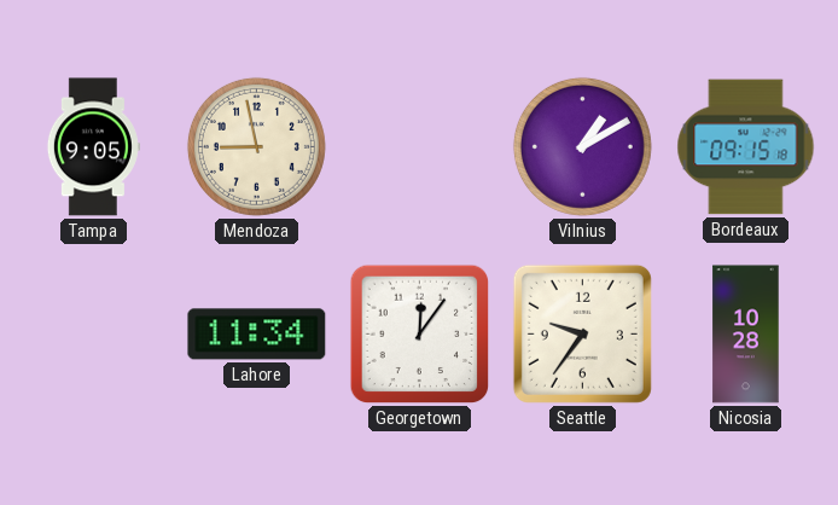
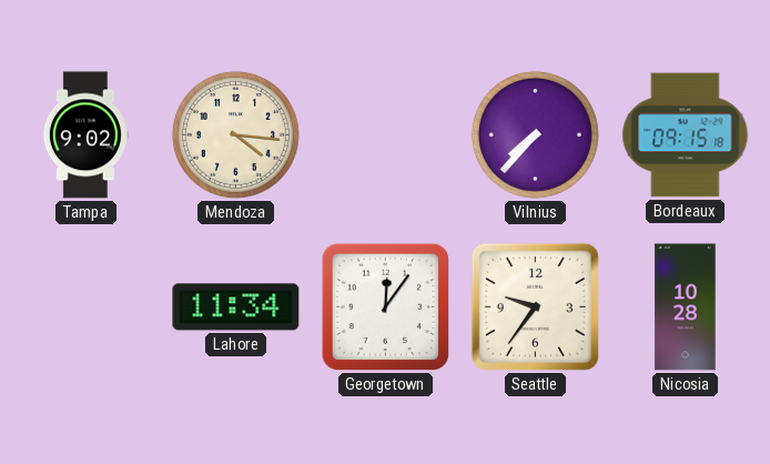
Tampa: 9:05 -> 9:02
Mendoza: 8:58 -> 4:16
Vilnius: 1:10 -> 7:37
